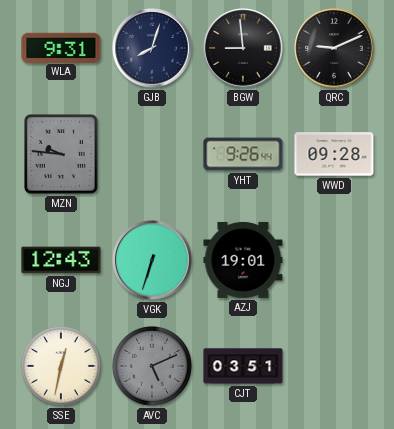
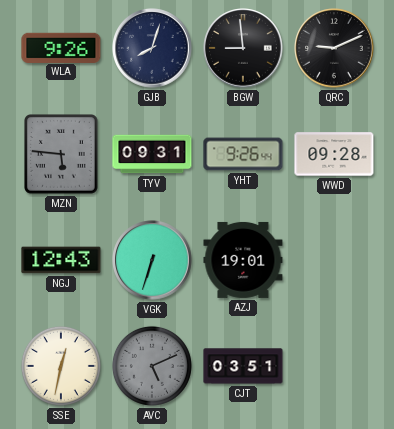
WLA: 9:31 -> 9:26
MZN: 9:46 -> 5:46
TYV: none -> 09:31
